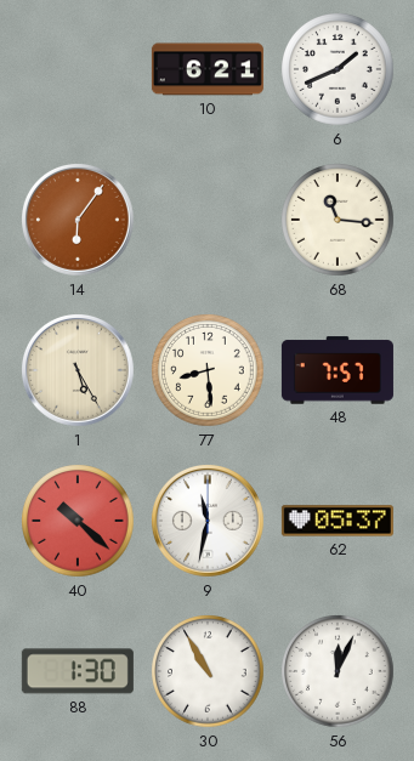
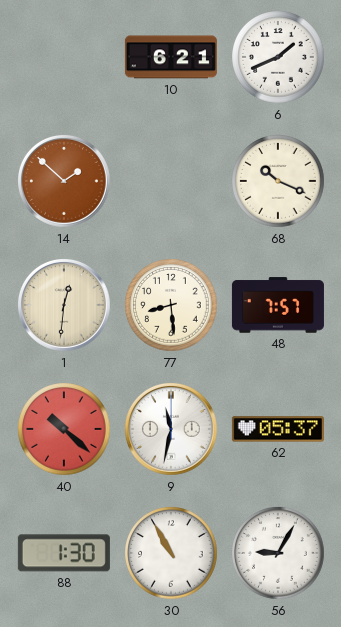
14: 6:06 -> 1:52
68: 11:16 -> 10:19
1: 5:25 -> 12:31
56: 12:04 -> 9:05
